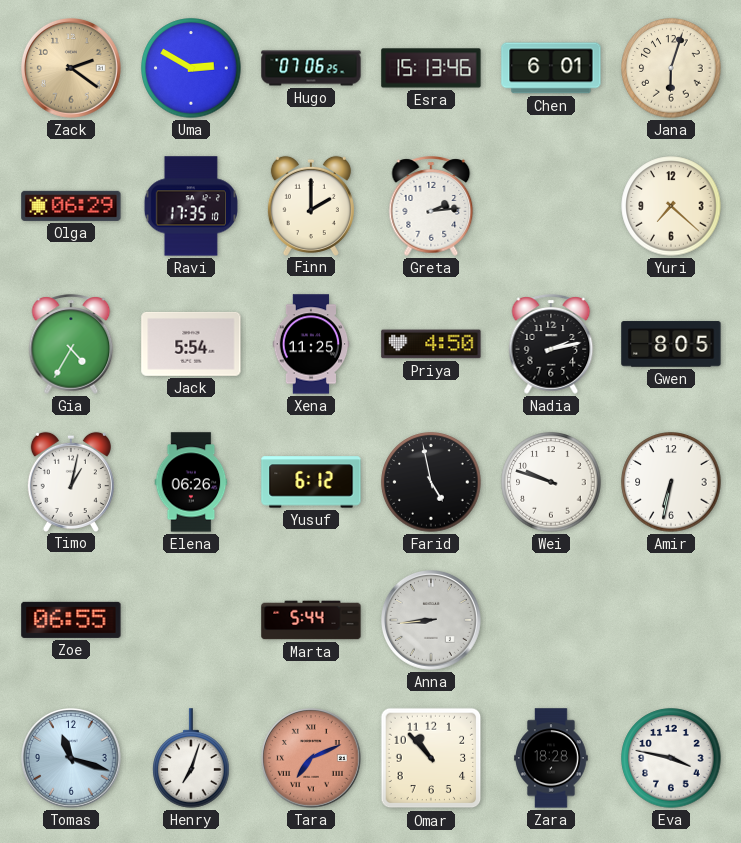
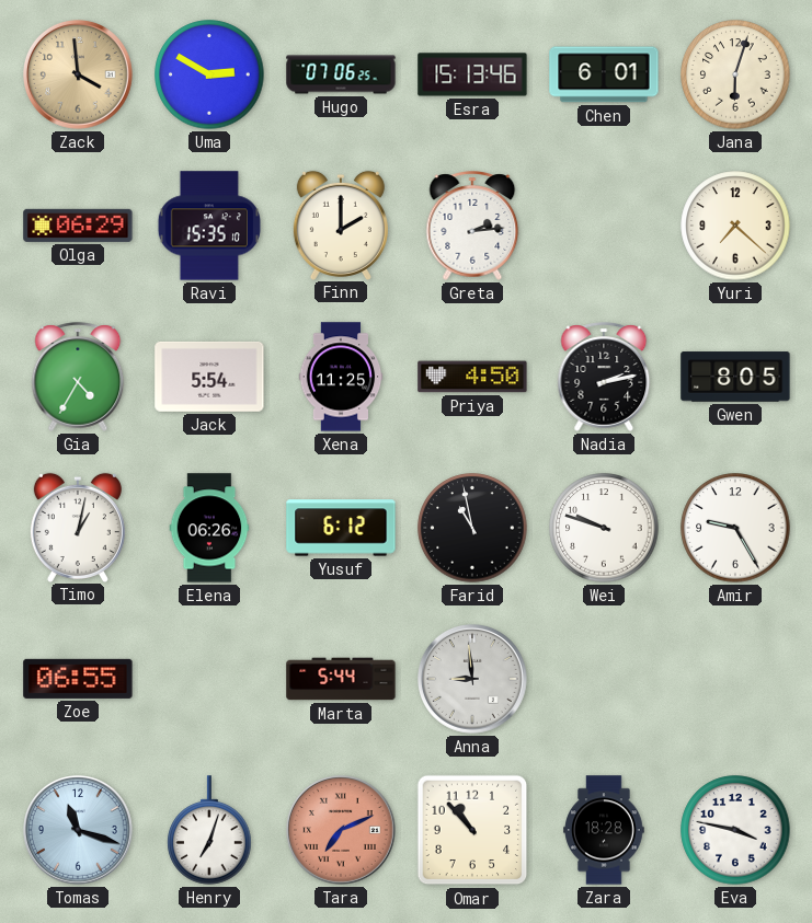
Zack: 2:21 -> 3:59
Ravi: 17:35 -> 15:35
Farid: 4:58 -> 10:58
Amir: 6:32 -> 9:25
Anna: 8:44 -> 8:59
